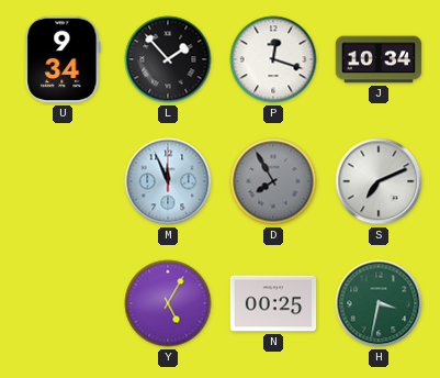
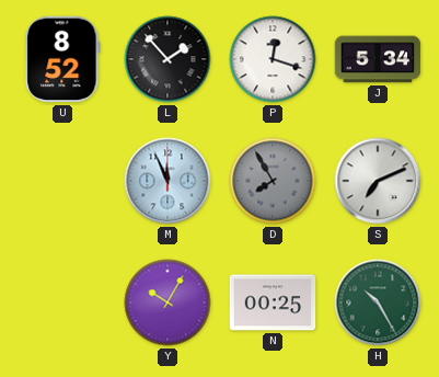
U: 9:34 -> 8:52
J: 10:34 -> 5:34
Y: 5:05 -> 10:05
H: 3:32 -> 10:25
